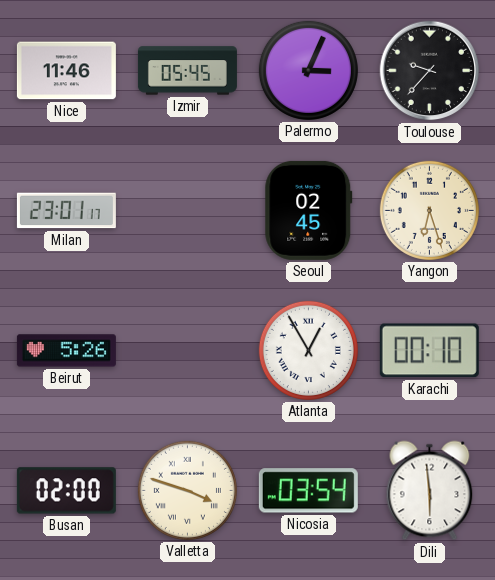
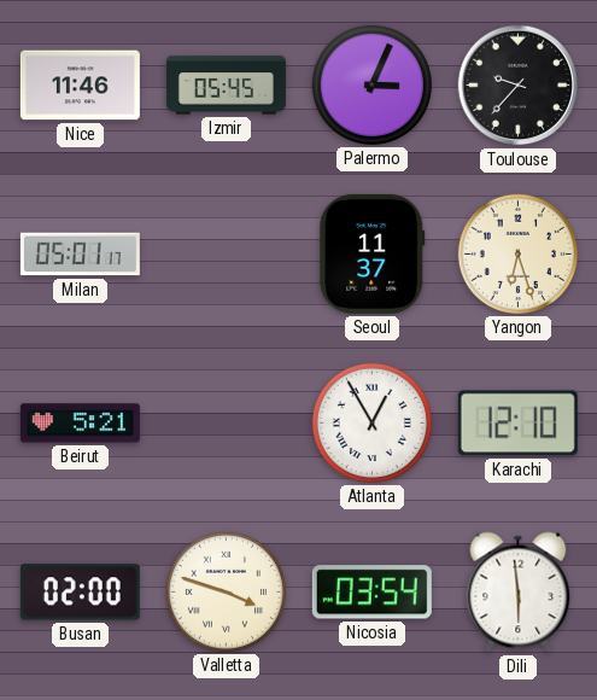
Milan: 23:01 -> 05:01
Seoul: 02:45 -> 11:37
Beirut: 5:26 -> 5:21
Karachi: 00:10 -> 12:10
